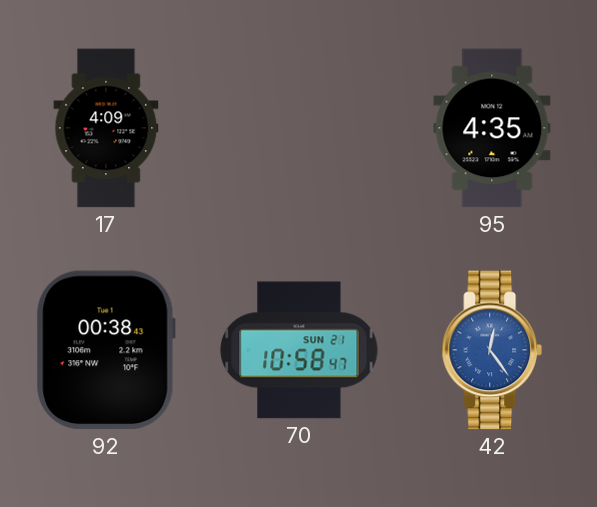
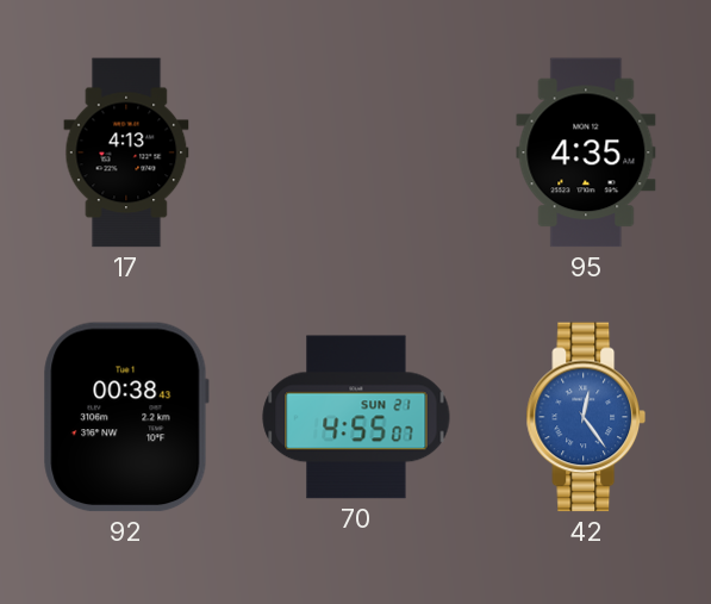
17: 4:09 -> 4:13
70: 10:58 -> 4:55
